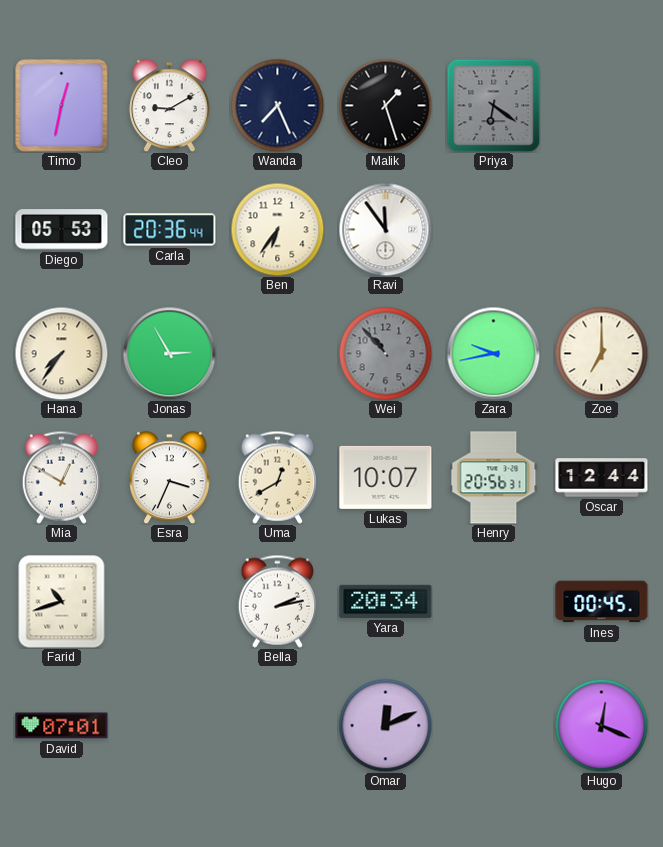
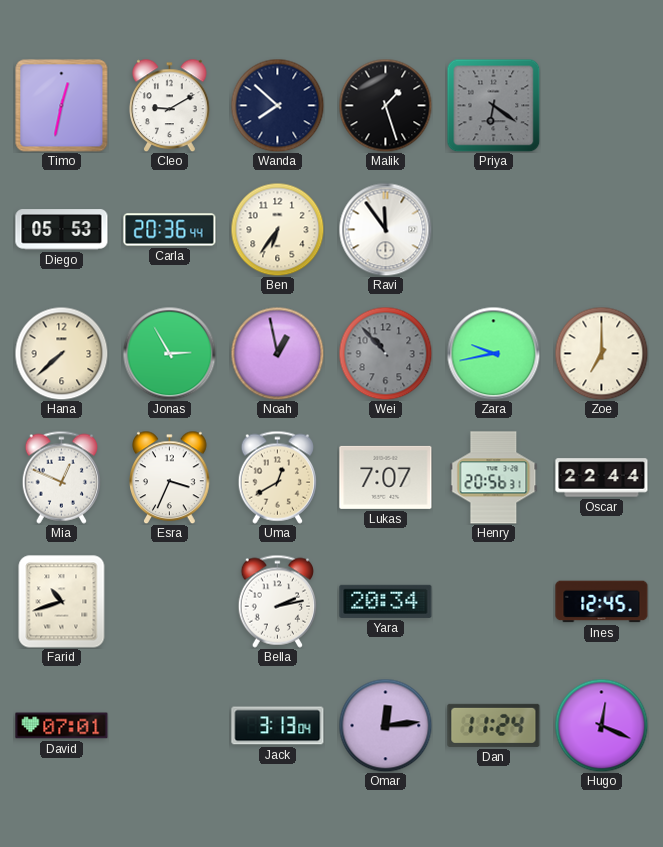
Wanda: 7:26 -> 7:52
Hana: 7:36 -> 7:38
Noah: none -> 12:58
Mia: 12:50 -> 12:49
Lukas: 10:07 -> 7:07
Oscar: 12:44 -> 22:44
Ines: 00:45 -> 12:45
Jack: none -> 3:13
Omar: 12:11 -> 12:14
Dan: none -> 11:24
